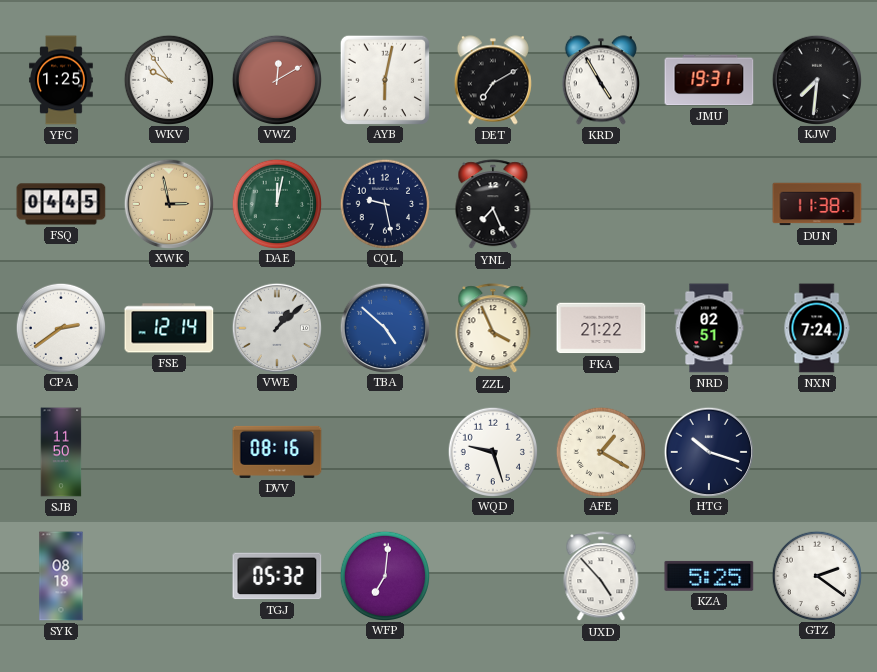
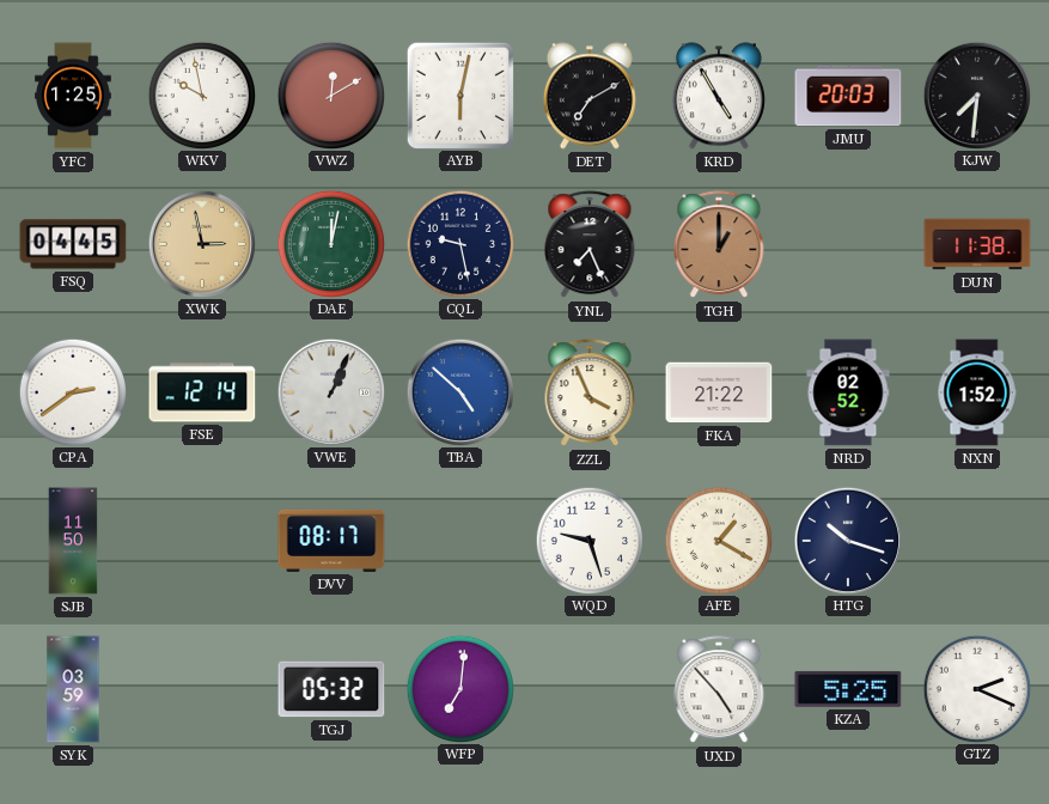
WKV: 9:54 -> 9:58
JMU: 19:31 -> 20:03
TGH: none -> 1:00
VWE: 1:08 -> 1:04
NRD: 02:51 -> 02:52
NXN: 7:24 -> 1:52
DVV: 08:16 -> 08:17
SYK: 08:18 -> 03:59
GTZ: 2:21 -> 2:19
